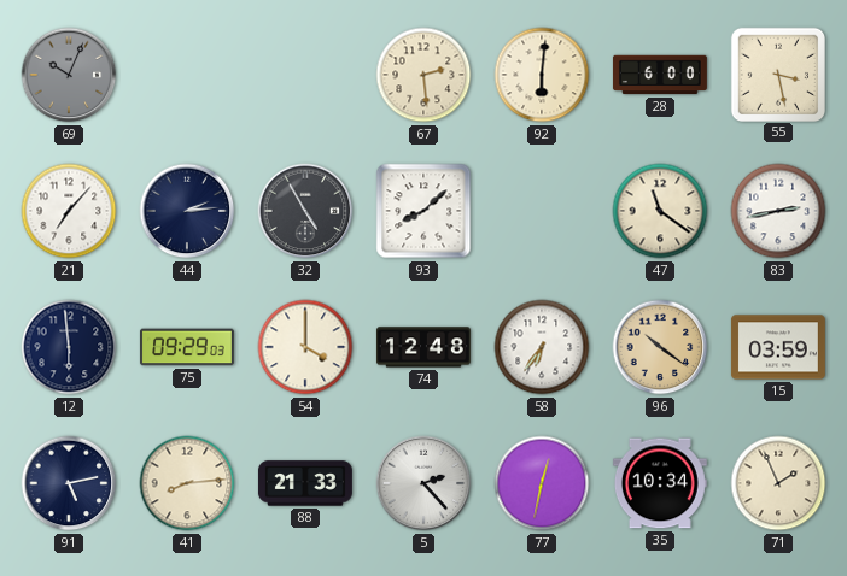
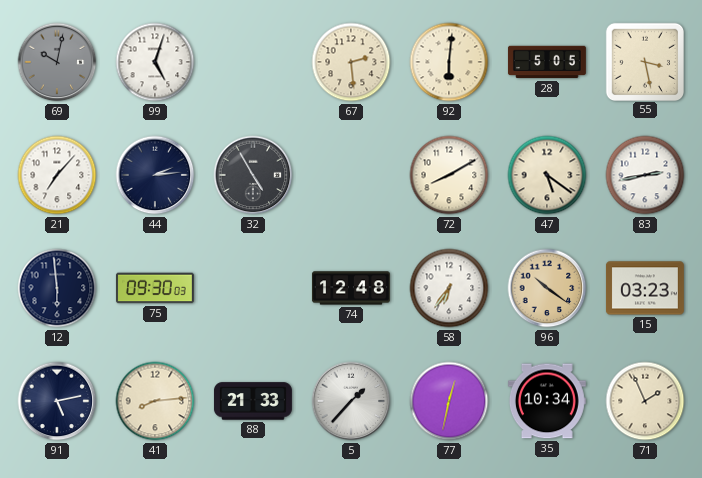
69: 10:04 -> 10:02
99: none -> 5:03
28: 6:00 -> 5:05
93: 8:08 -> none
72: none -> 8:10
47: 11:21 -> 5:21
75: 09:29 -> 09:30
54: 4:00 -> none
15: 03:59 -> 03:23
5: 2:23 -> 1:37
